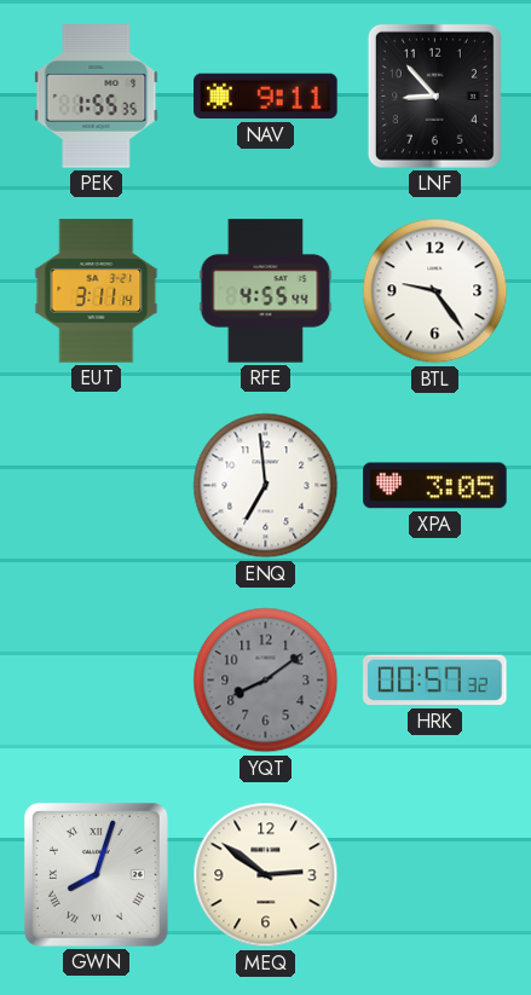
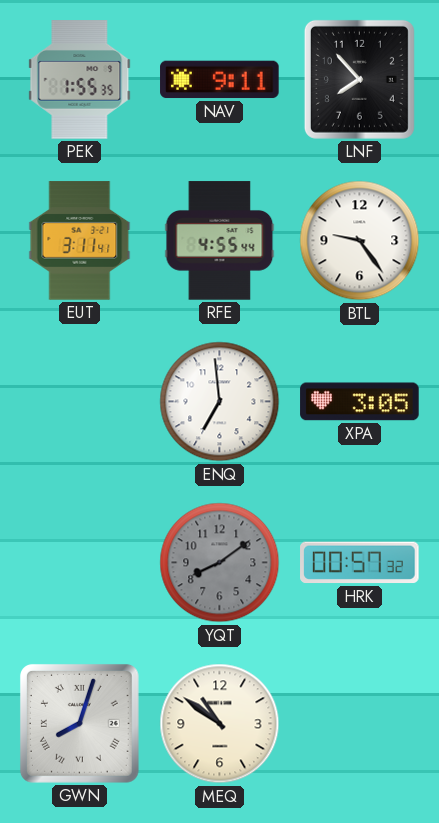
LNF: 8:53 -> 7:53
EUT: 3:11:14 -> 3:11:41
MEQ: 2:51 -> 10:51
